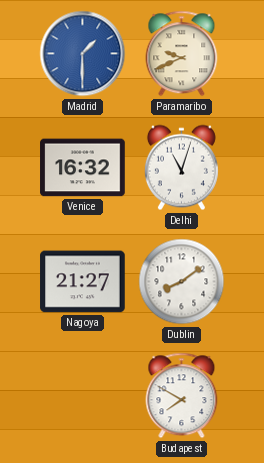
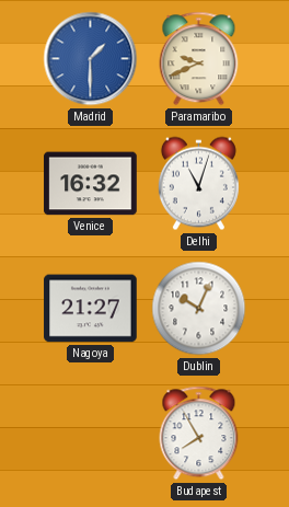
Dublin: 8:09 -> 10:04
Budapest: 7:50 -> 7:55
